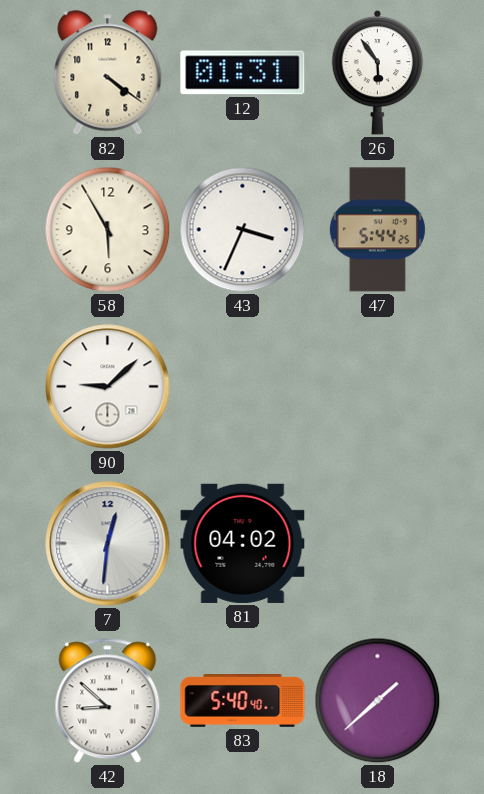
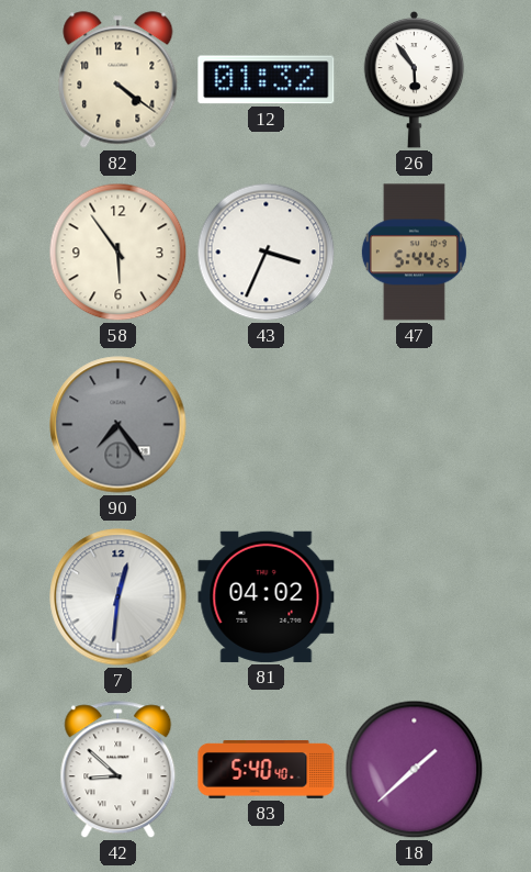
12: 01:31 -> 01:32
58: 5:55 -> 5:54
90: 9:08 -> 7:24
90 dial: white -> grey
